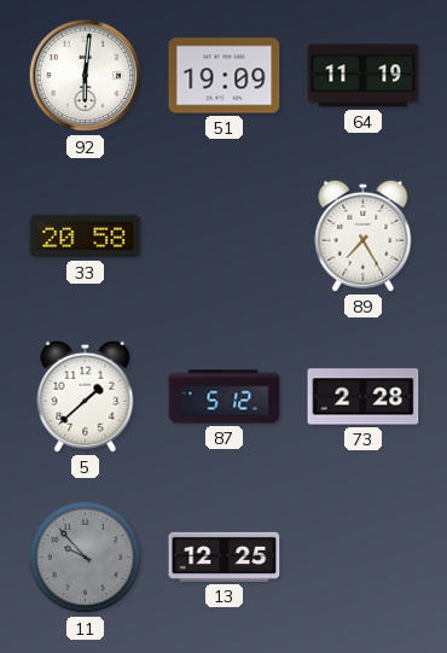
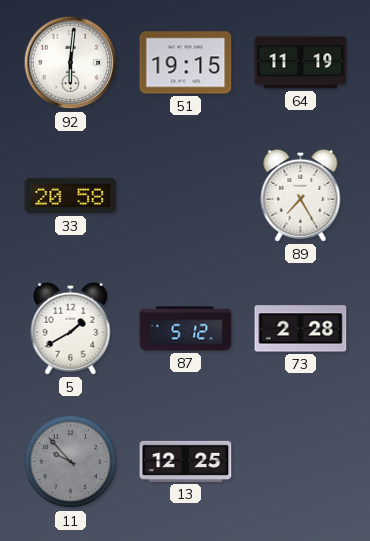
51: 19:09 -> 19:15
5: 1:38 -> 1:40
